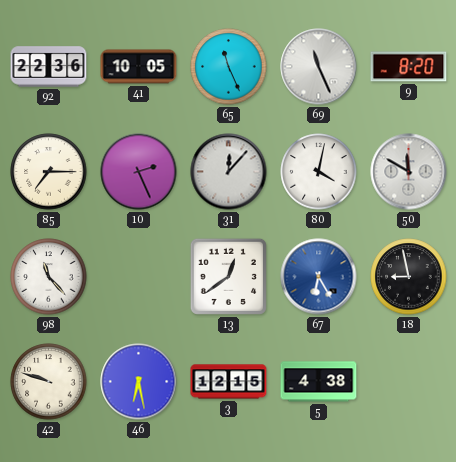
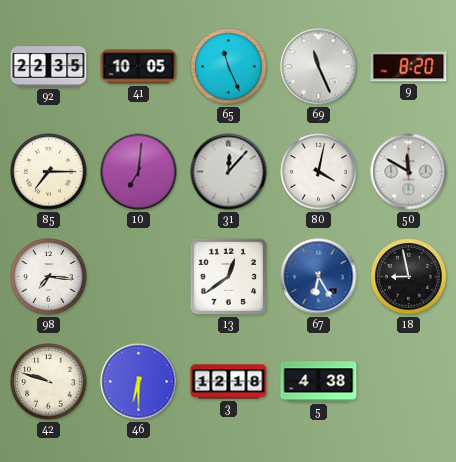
92: 22:36 -> 22:35
10: 2:26 -> 7:01
98: 11:23 -> 7:16
46: 6:28 -> 6:30
3: 12:15 -> 12:18
